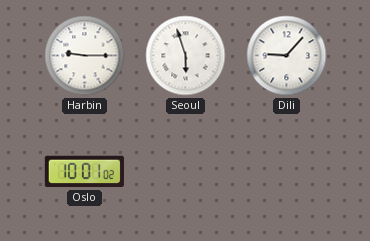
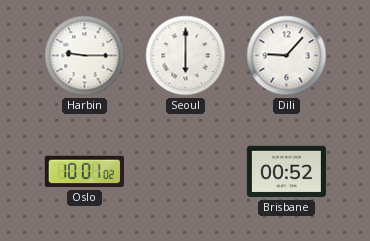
Seoul: 5:57 -> 6:00
Brisbane: none -> 00:52
